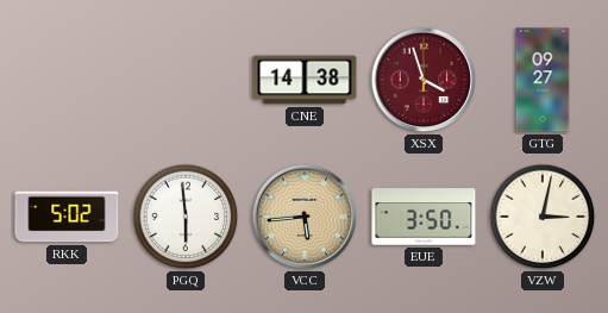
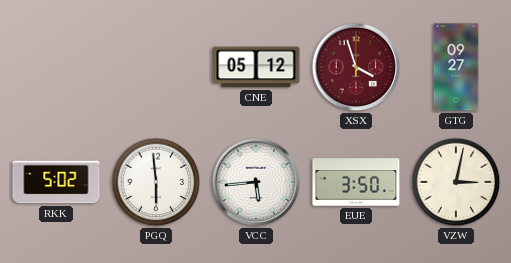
CNE: 14:38 -> 05:12
VCC dial: champagne -> white
